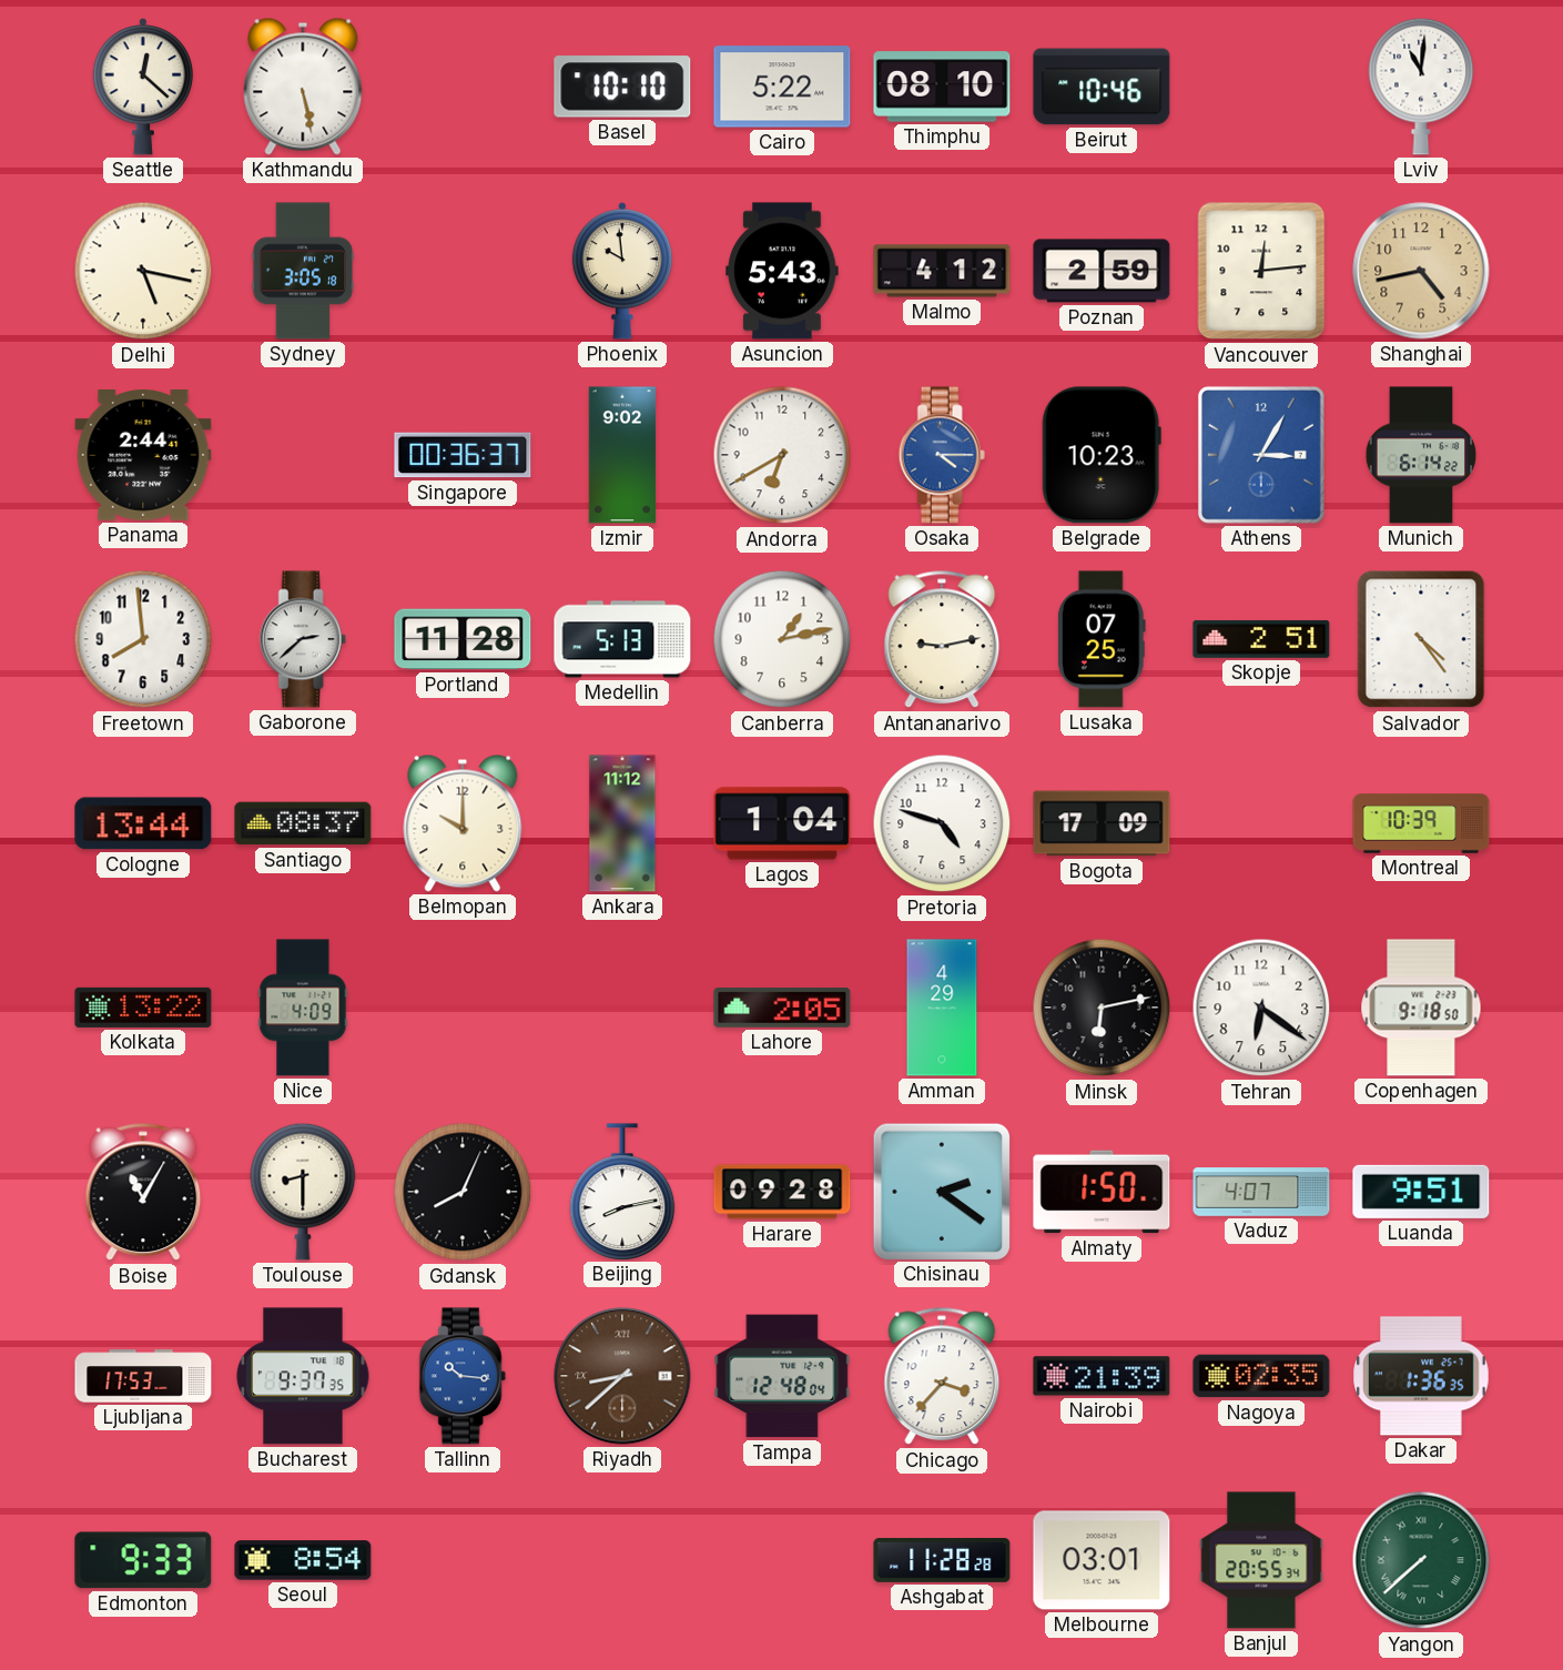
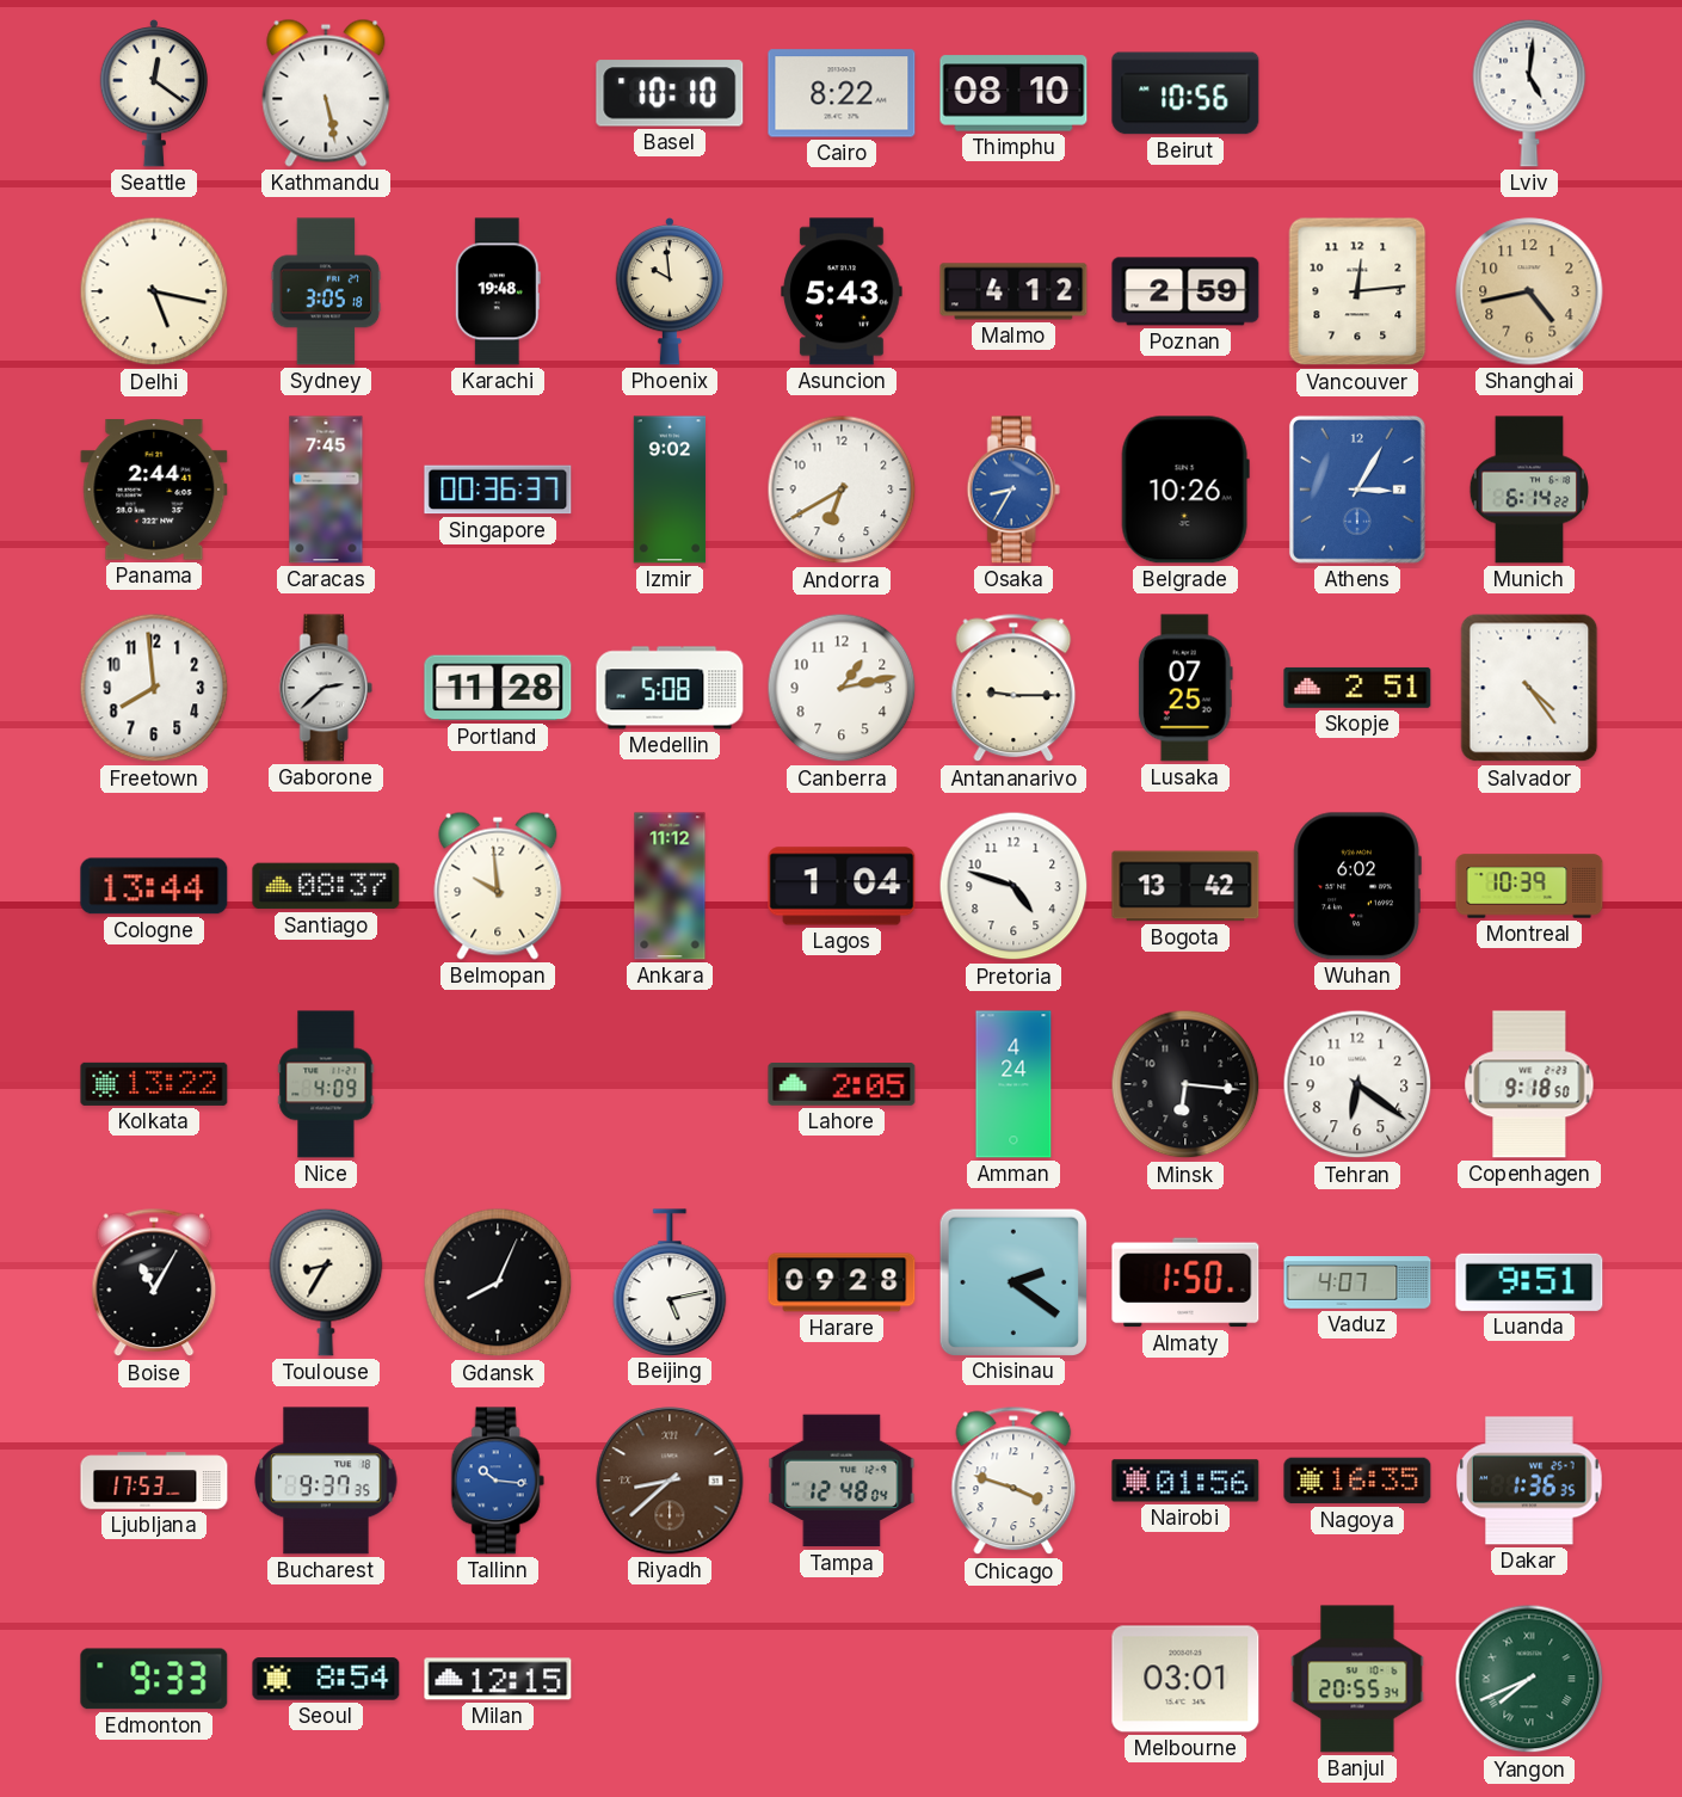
Seattle: 12:22 -> 12:21
Cairo: 5:22 -> 8:22
Beirut: 10:46 -> 10:56
Lviv: 11:01 -> 5:01
Karachi: none -> 19:48
Caracas: none -> 7:45
Osaka: 4:15 -> 8:35
Belgrade: 10:23 -> 10:26
Medellin: 5:13 -> 5:08
Antananarivo: 9:13 -> 9:15
Belmopan: 10:00 -> 9:59
Bogota: 17:09 -> 13:42
Wuhan: none -> 6:02
Amman: 4:29 -> 4:24
Minsk: 6:13 -> 6:16
Toulouse: 8:30 -> 8:35
Beijing: 8:13 -> 5:13
Chicago: 3:37 -> 3:48
Nairobi: 21:39 -> 01:56
Nagoya: 02:35 -> 16:35
Milan: none -> 12:15
Ashgabat: 11:28 -> none
Yangon: 7:38 -> 7:41
